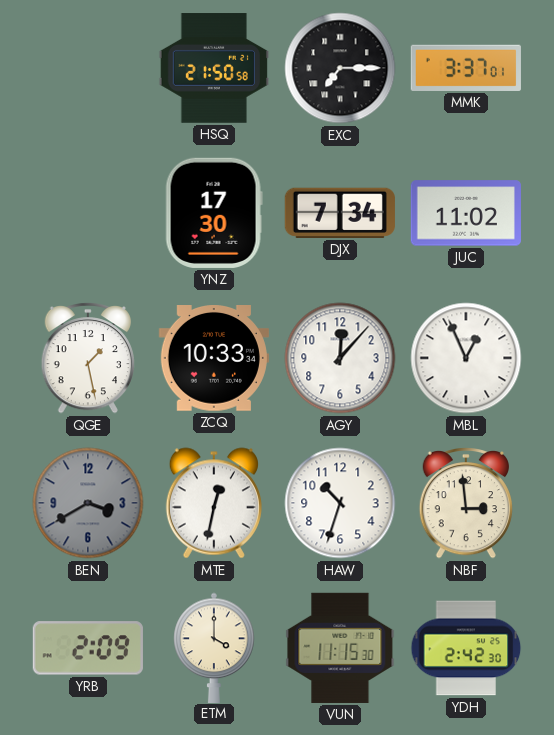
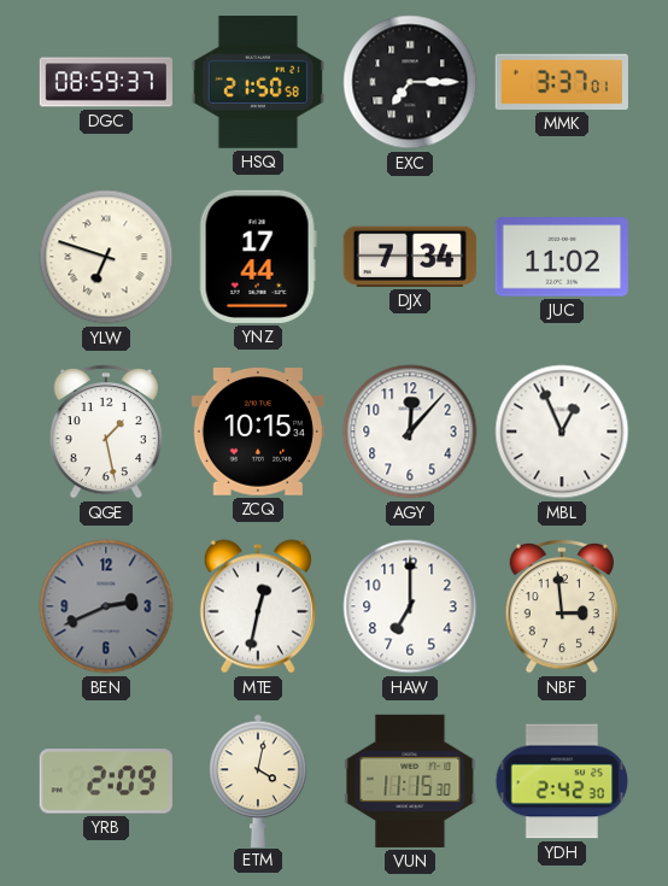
DGC: none -> 08:59
YLW: none -> 6:48
YNZ: 17:30 -> 17:44
ZCQ: 10:33 -> 10:15
BEN: 3:40 -> 2:41
HAW: 10:33 -> 7:00
ETM: 4:00 -> 4:02
